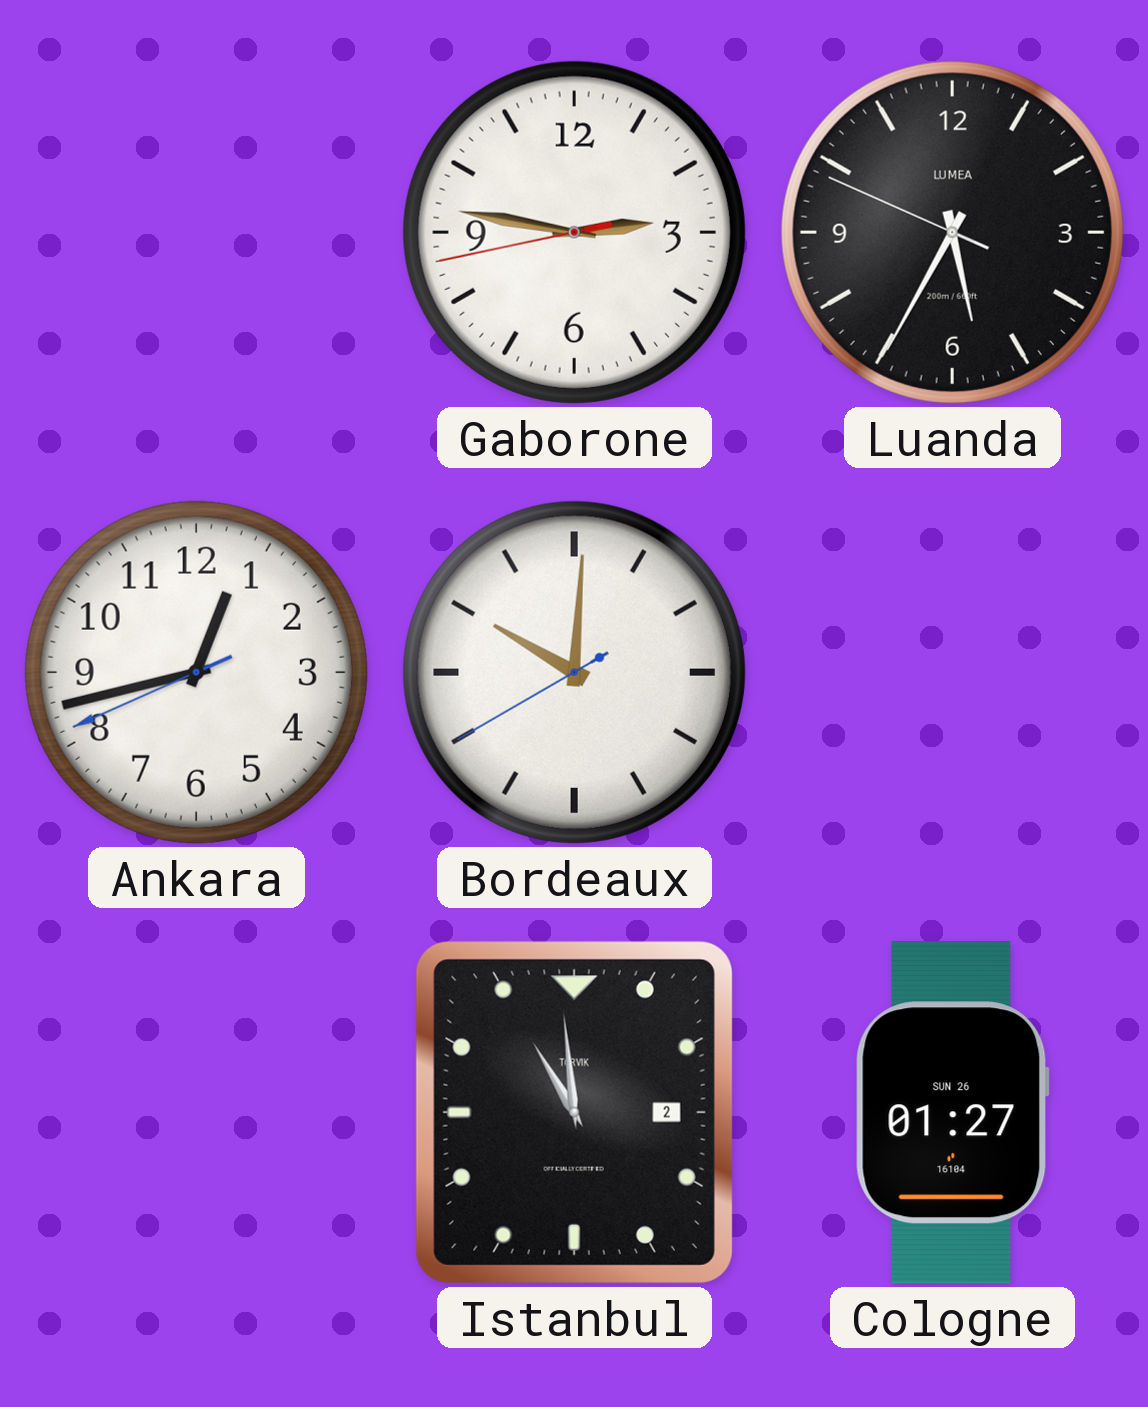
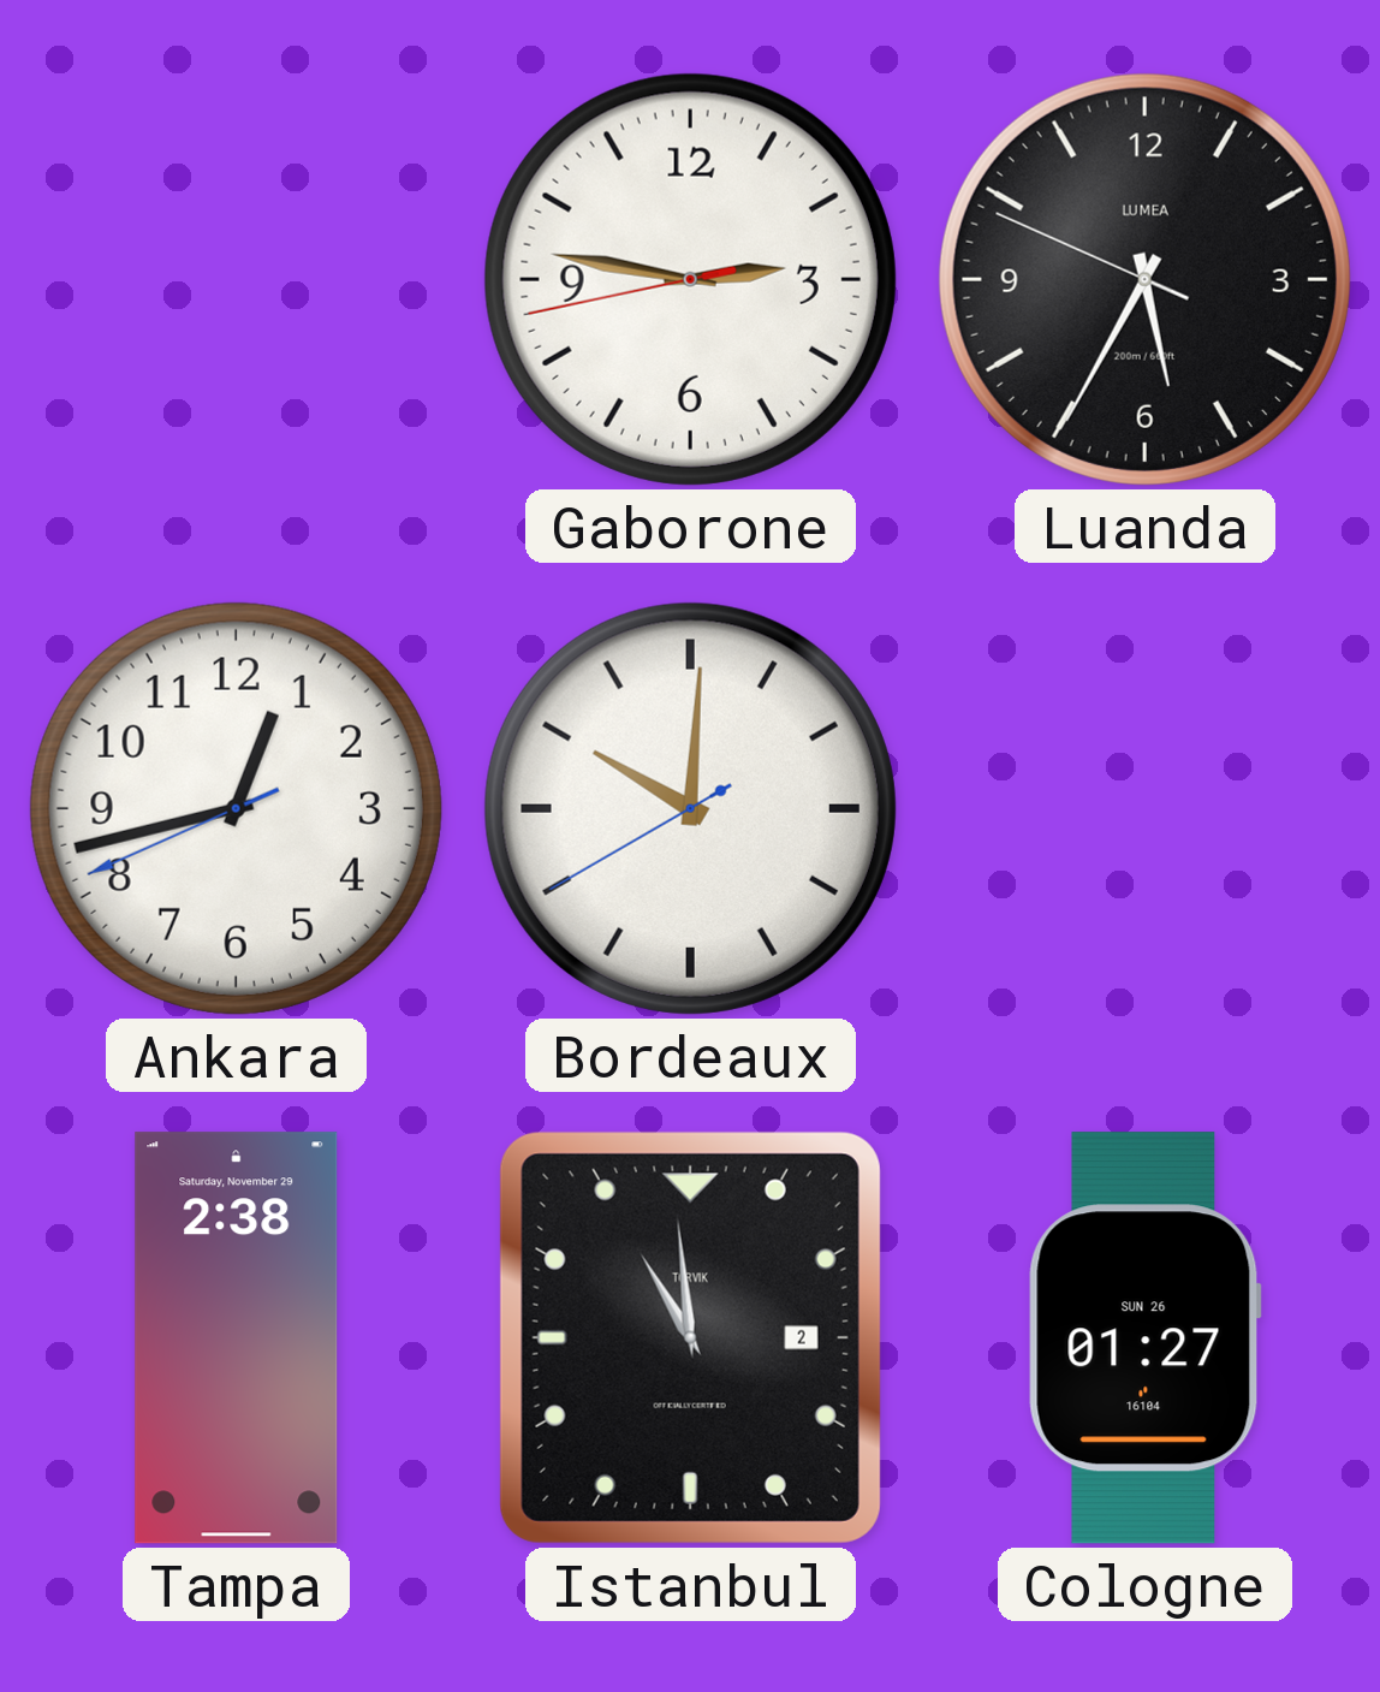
Tampa: none -> 2:38
